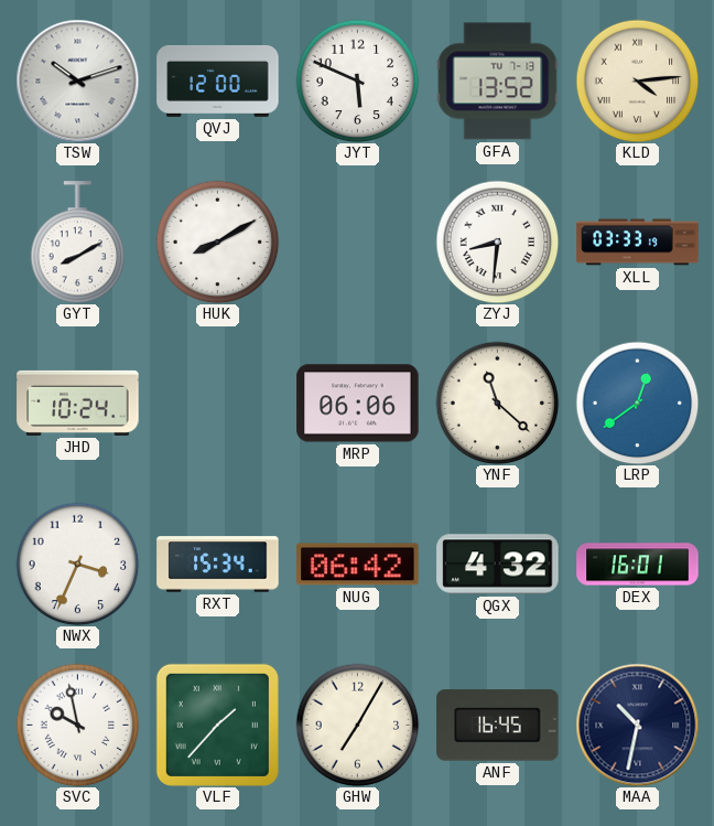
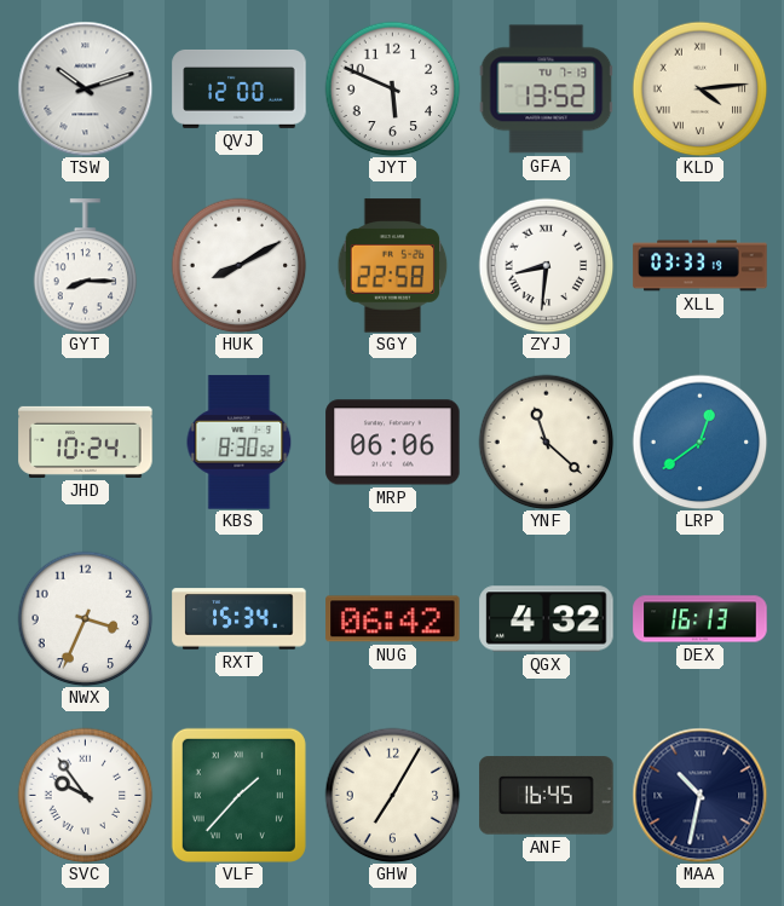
GYT: 8:10 -> 8:15
SGY: none -> 22:58
KBS: none -> 8:30
DEX: 16:01 -> 16:13
SVC: 9:58 -> 9:54
